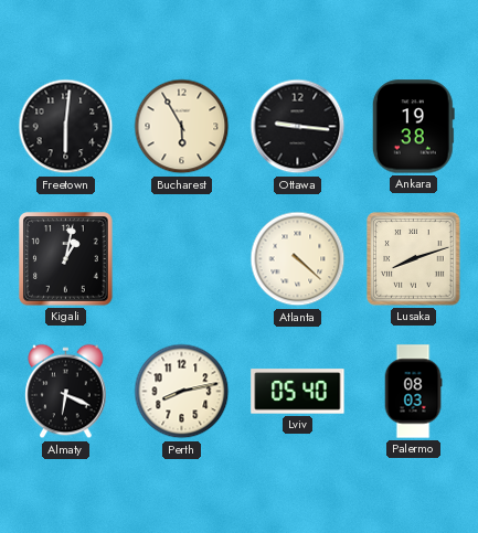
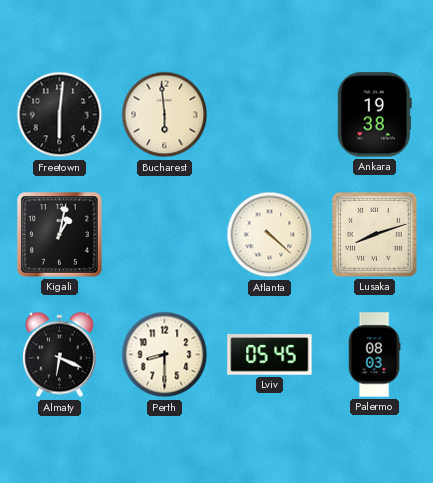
Bucharest: 5:55 -> 5:59
Ottawa: 9:16 -> none
Perth: 8:13 -> 8:30
Lviv: 05:40 -> 05:45
